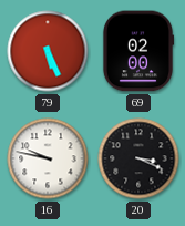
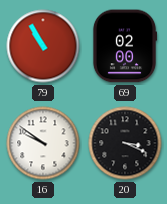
79: 5:26 -> 10:55
16: 9:47 -> 9:51
